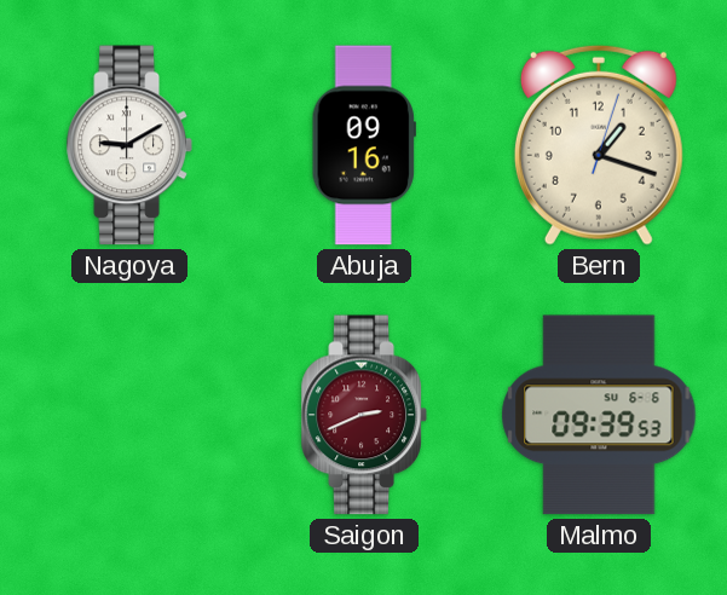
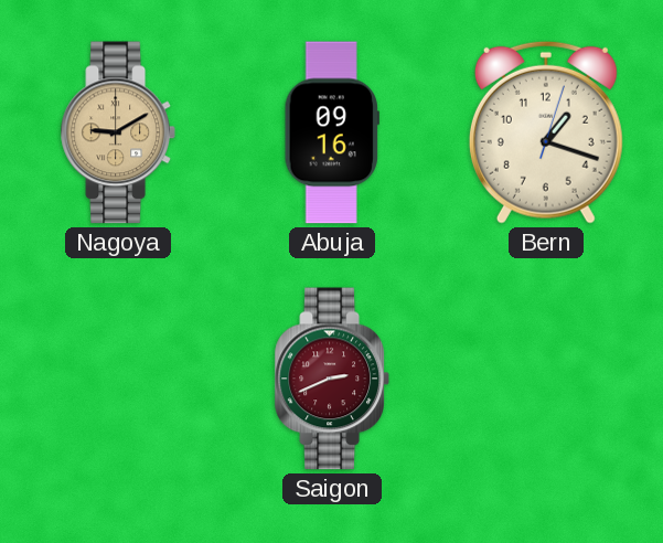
Nagoya dial: white -> champagne
Malmo: 09:39 -> none
